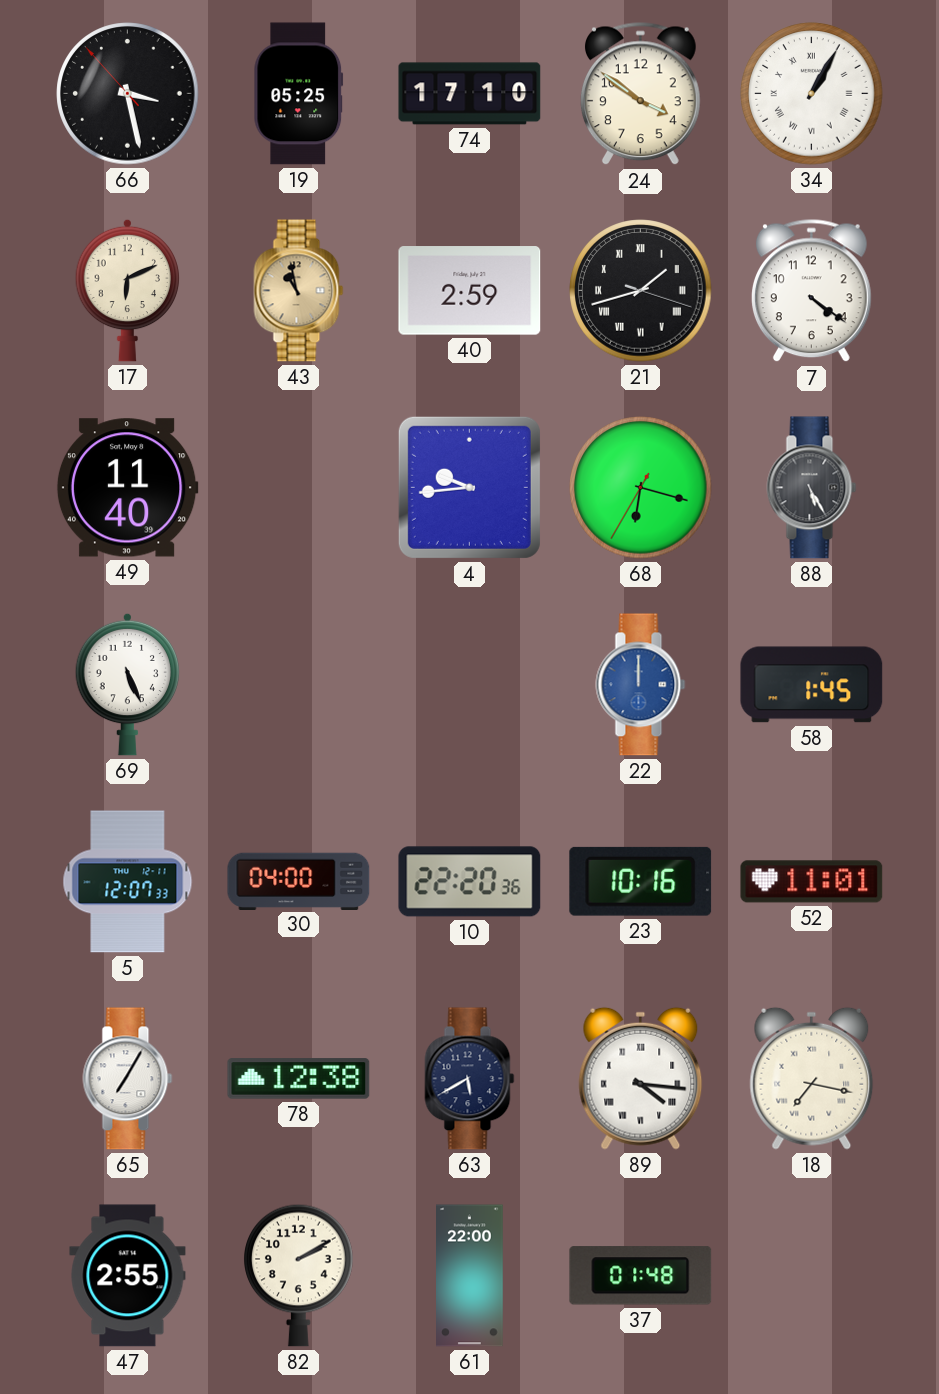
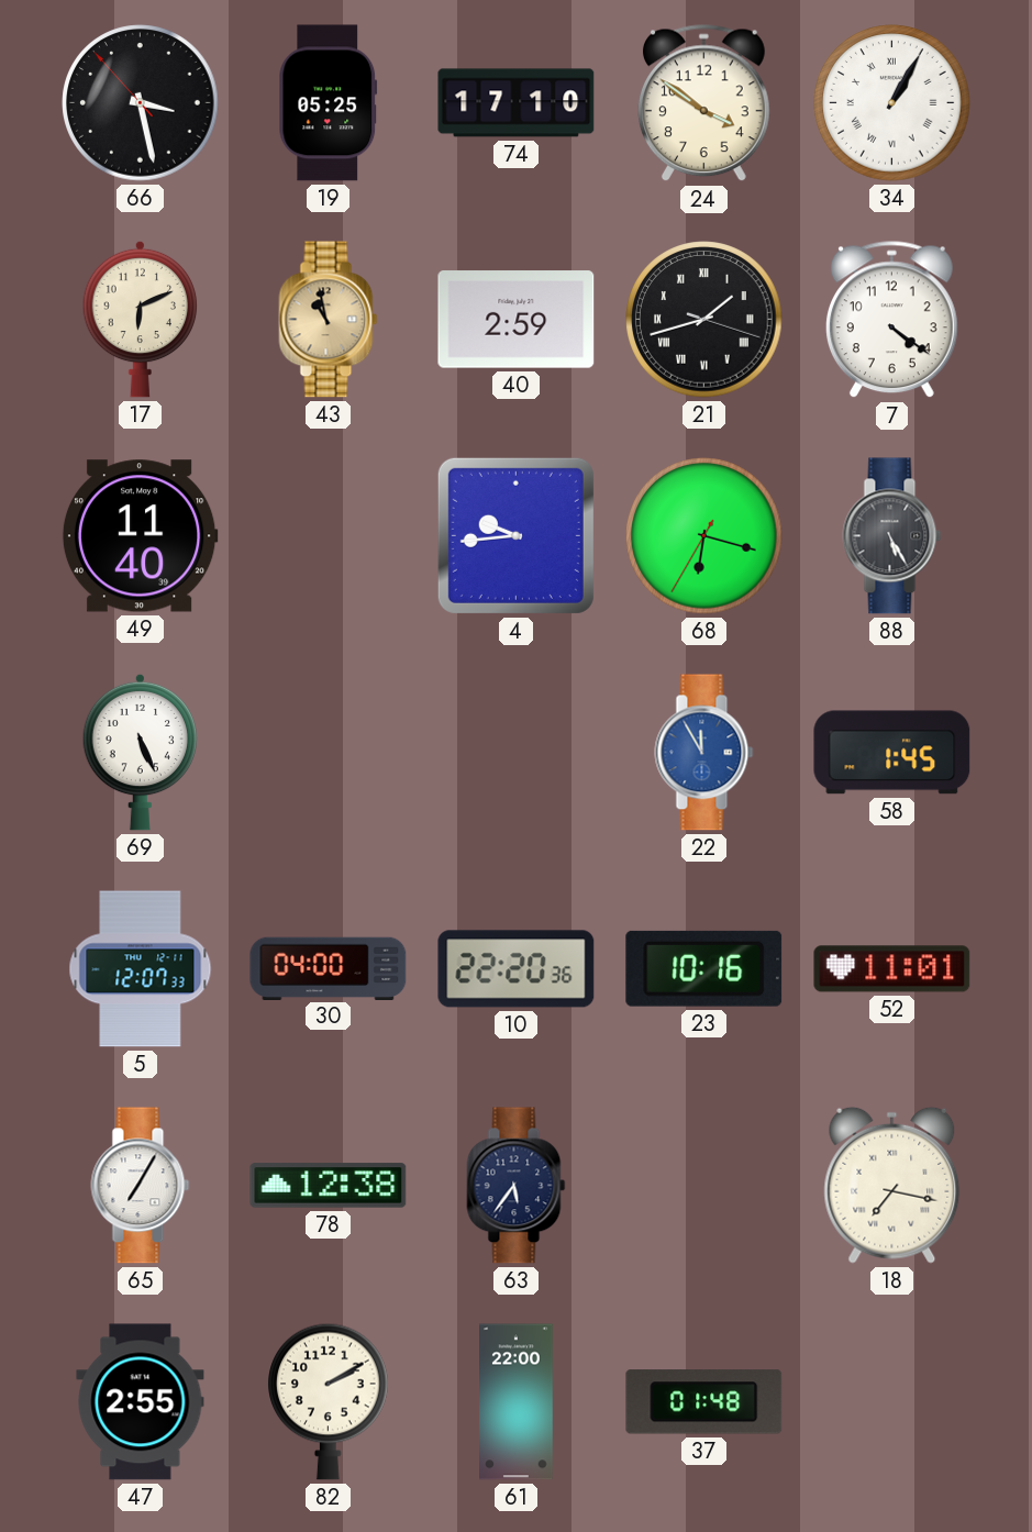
22: 12:00 -> 11:55
63: 5:40 -> 5:36
89: 4:16 -> none
